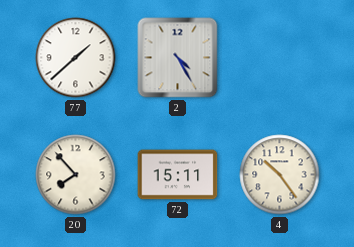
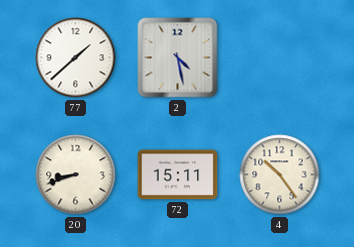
2: 4:25 -> 4:28
20: 7:53 -> 8:42
